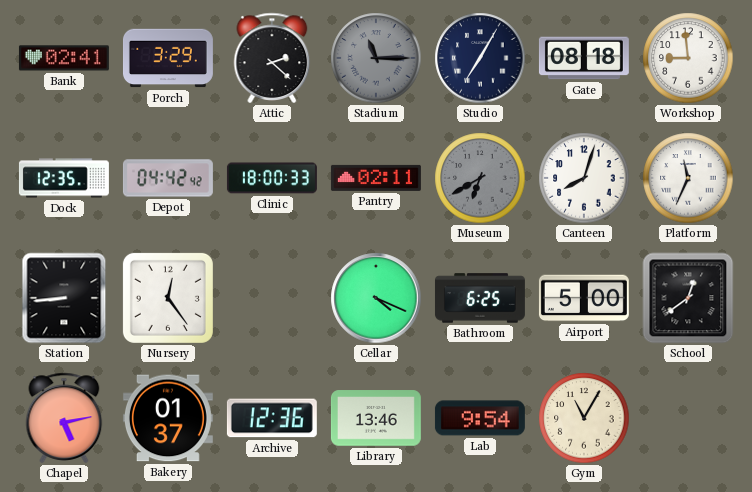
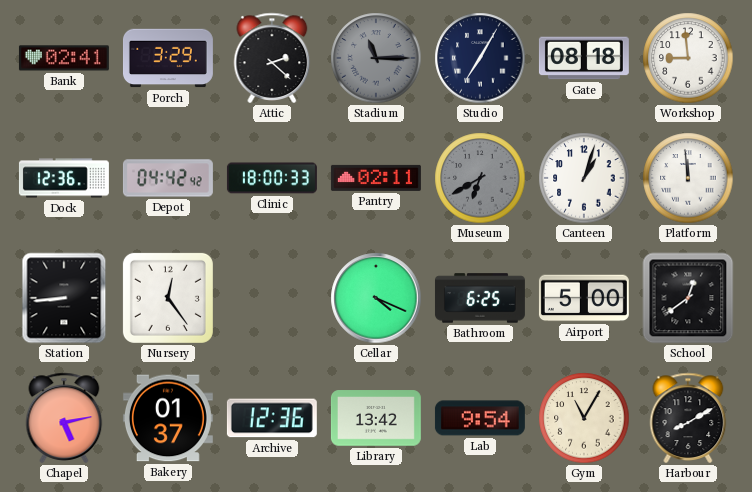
Dock: 12:35 -> 12:36
Canteen: 8:03 -> 1:03
Platform: 11:34 -> 11:59
Library: 13:46 -> 13:42
Harbour: none -> 8:10
